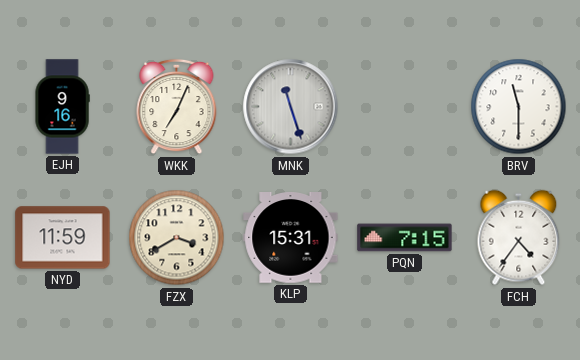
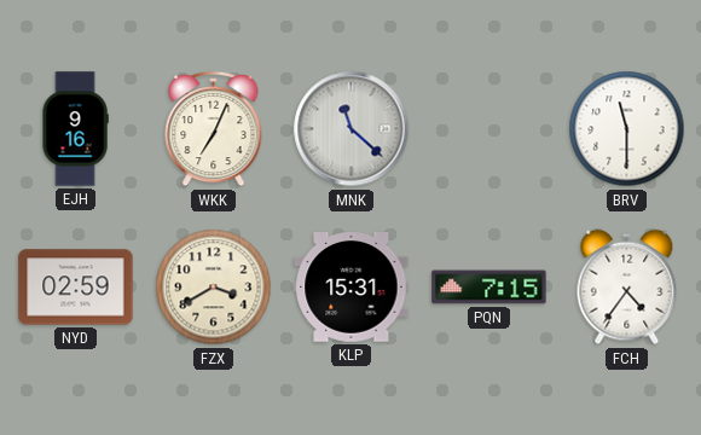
MNK: 11:27 -> 11:22
NYD: 11:59 -> 02:59
